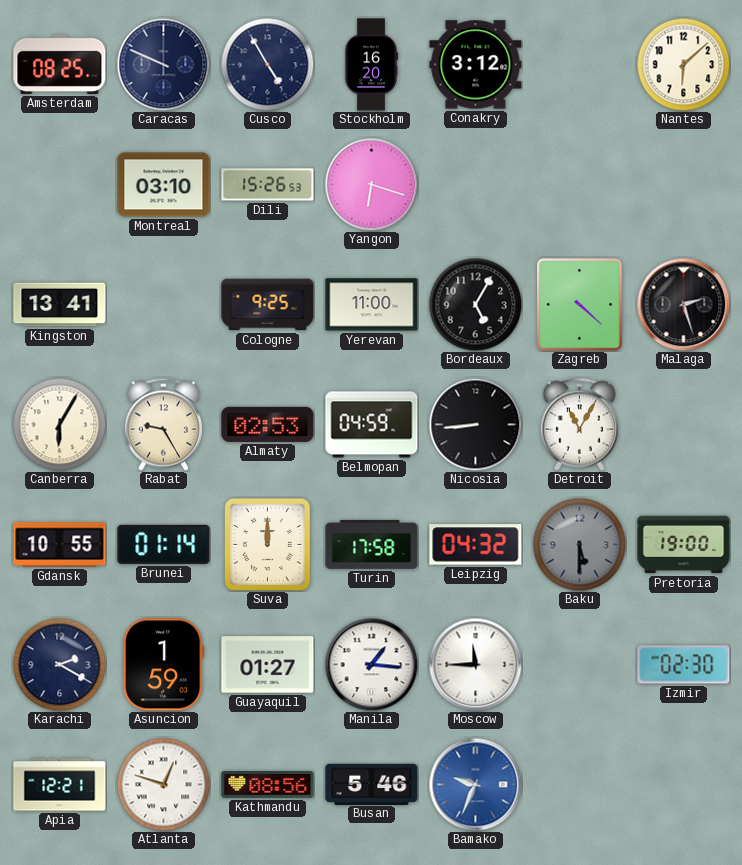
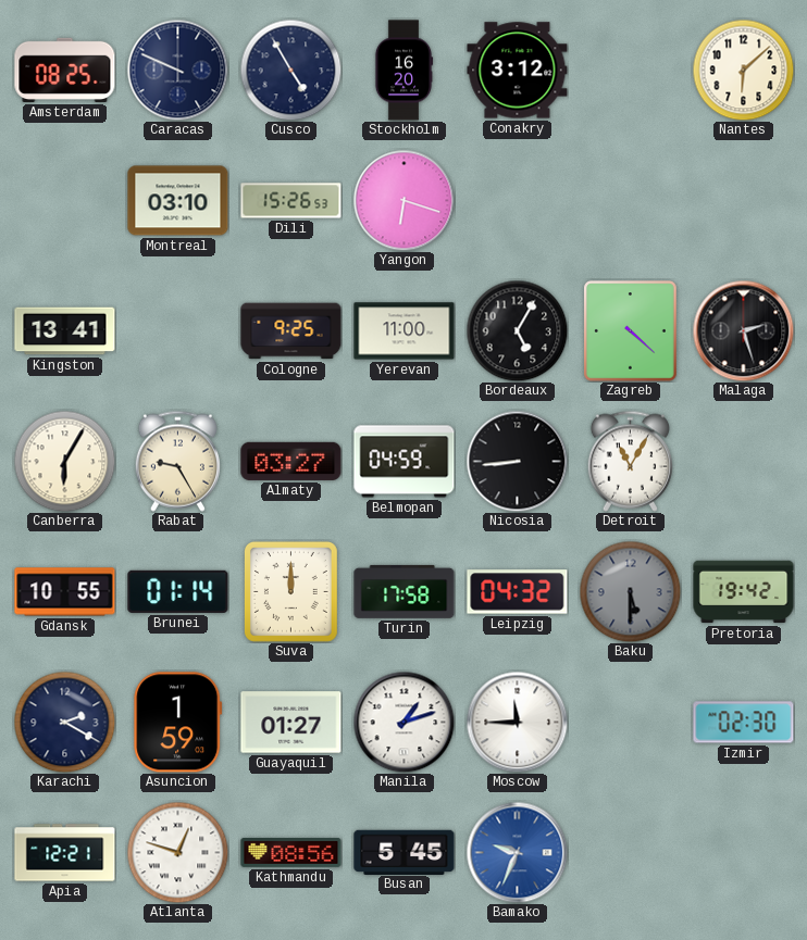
Almaty: 02:53 -> 03:27
Pretoria: 19:00 -> 19:42
Manila: 1:16 -> 1:12
Busan: 5:46 -> 5:45
